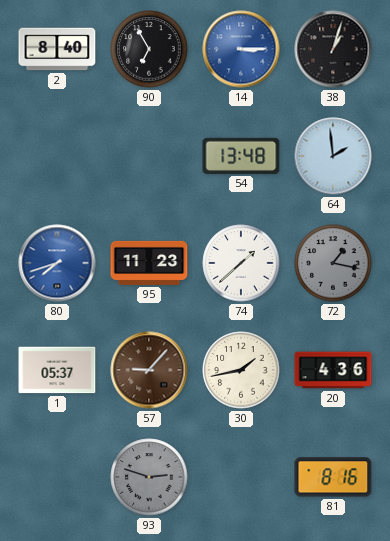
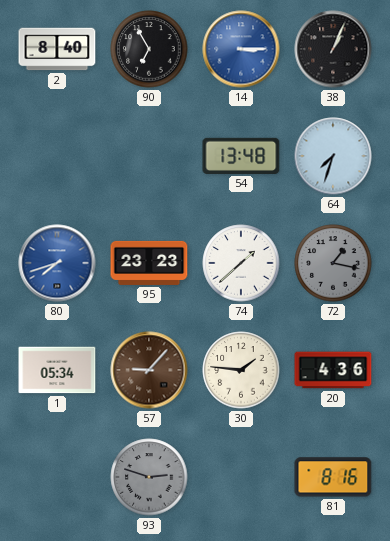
38: 1:03 -> 1:04
64: 1:59 -> 7:33
95: 11:23 -> 23:23
1: 05:37 -> 05:34
30: 1:43 -> 1:46
